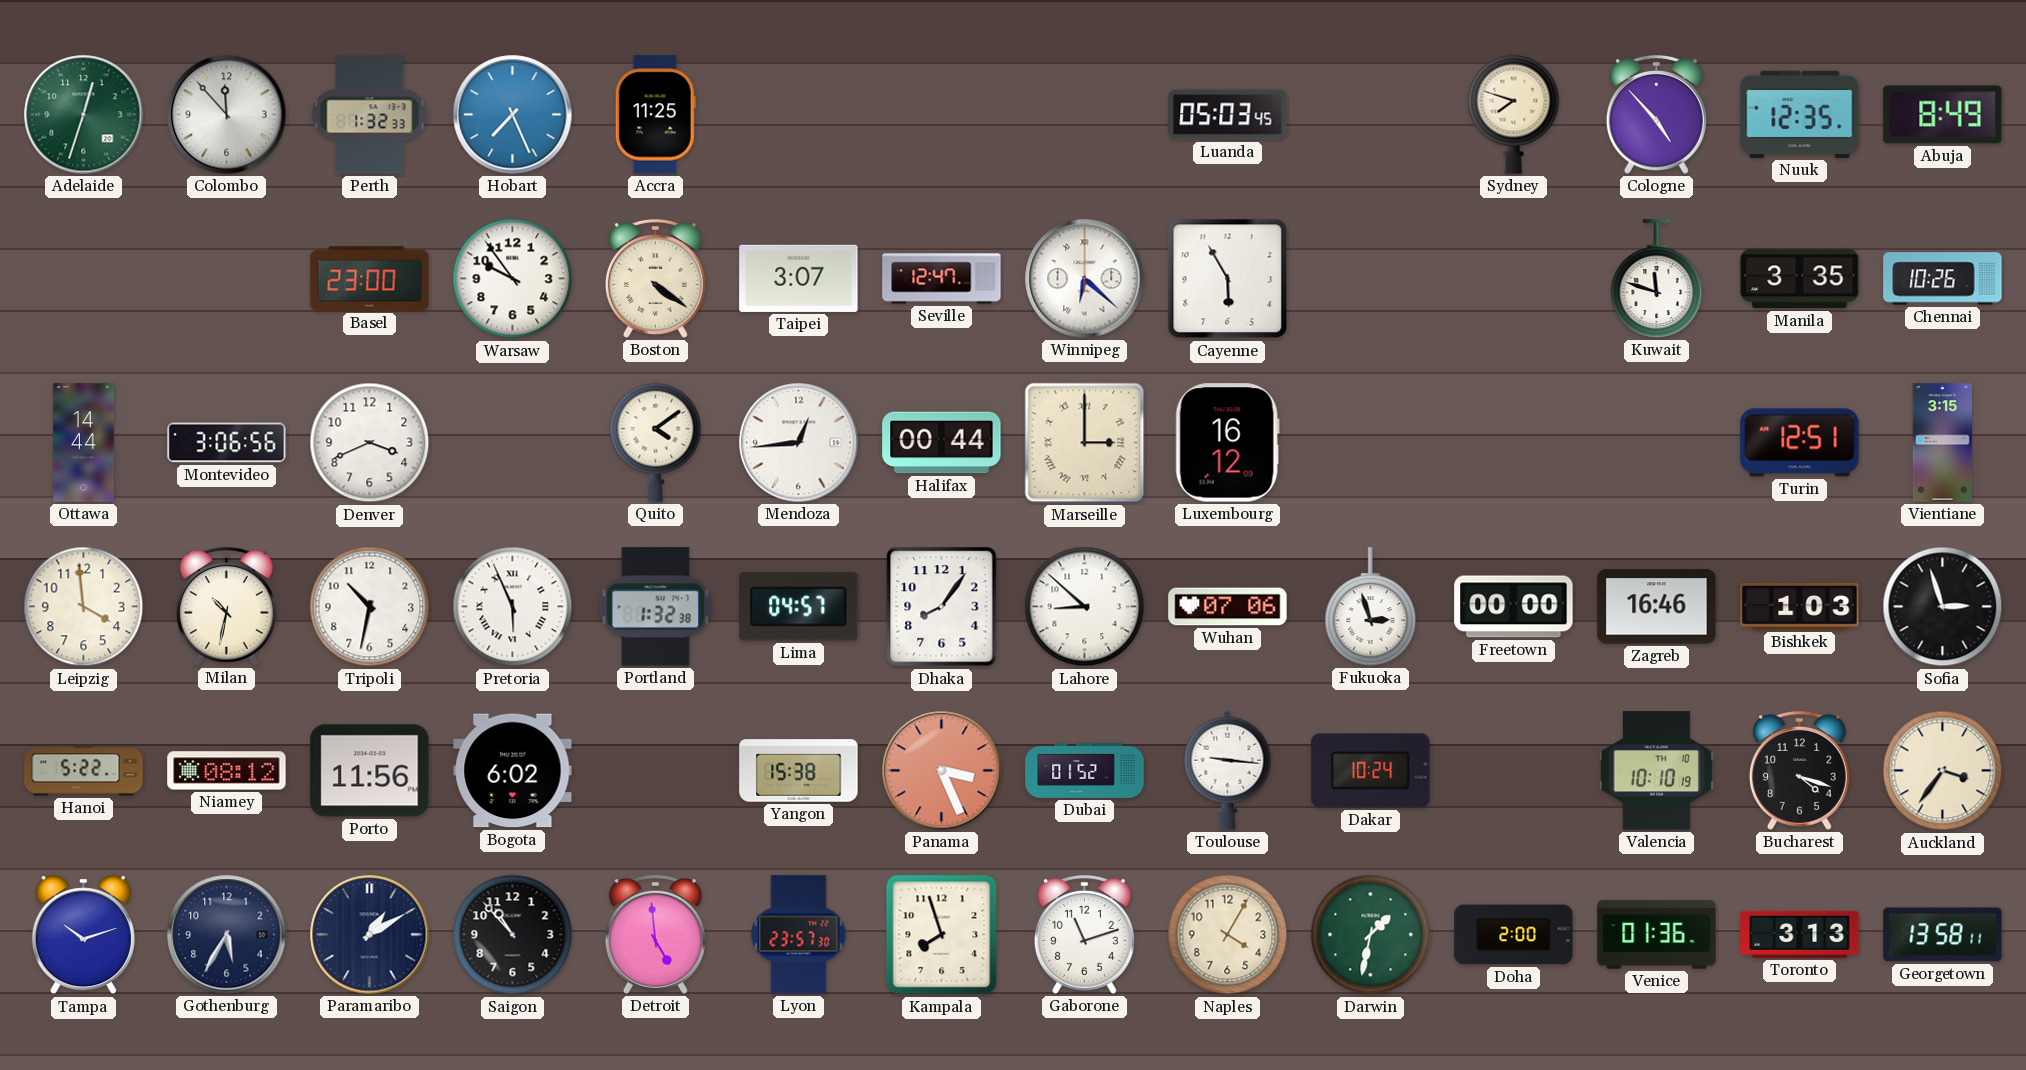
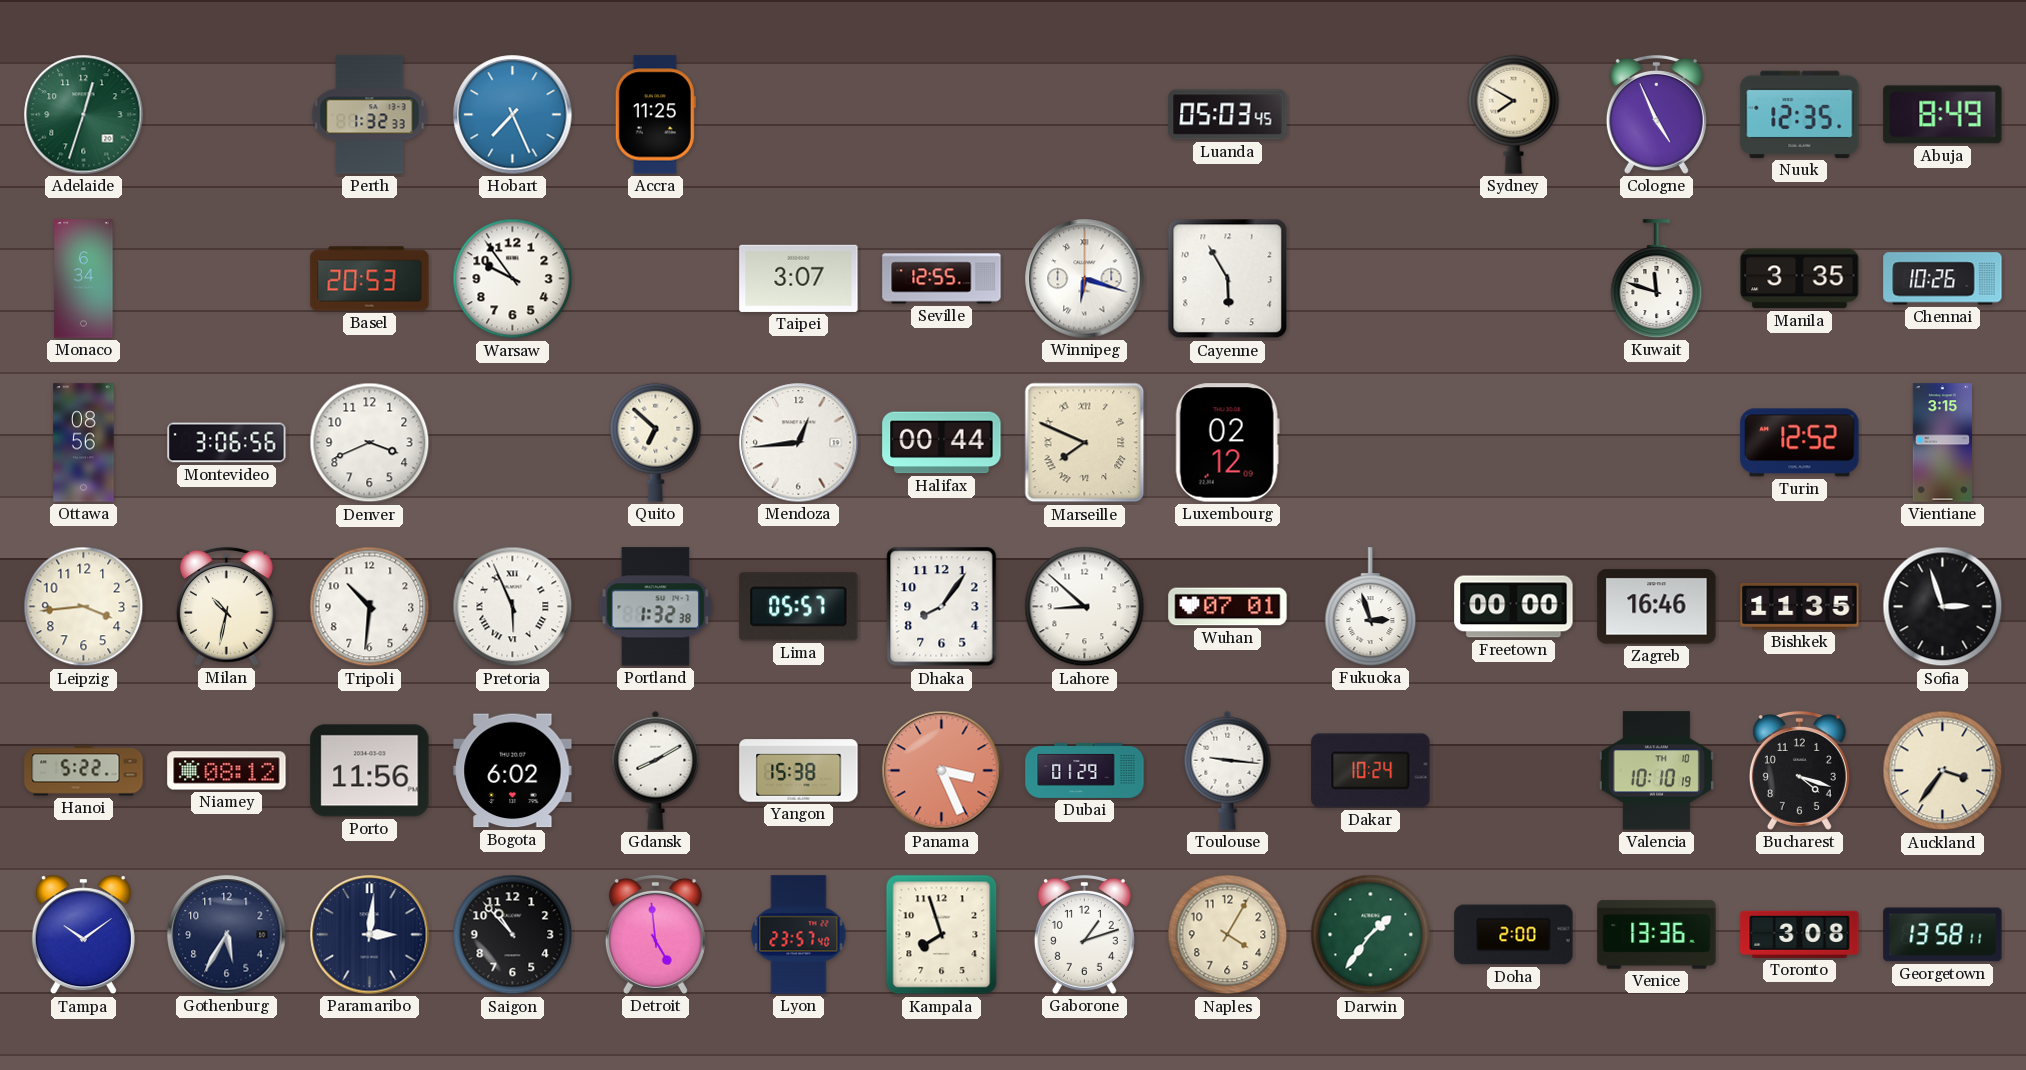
Colombo: 11:53 -> none
Sydney: 7:48 -> 7:50
Cologne: 4:53 -> 4:56
Monaco: none -> 6:34
Basel: 23:00 -> 20:53
Boston: 4:21 -> none
Seville: 12:47 -> 12:55
Winnipeg: 6:22 -> 6:18
Ottawa: 14:44 -> 08:56
Quito: 4:09 -> 6:52
Marseille: 3:00 -> 7:49
Luxembourg: 16:12 -> 02:12
Turin: 12:51 -> 12:52
Leipzig: 3:59 -> 3:44
Tripoli: 10:32 -> 10:31
Lima: 04:57 -> 05:57
Wuhan: 07:06 -> 07:01
Bishkek: 1:03 -> 11:35
Gdansk: none -> 8:10
Dubai: 01:52 -> 01:29
Tampa: 10:12 -> 10:09
Paramaribo: 1:10 -> 3:01
Lyon: 23:57:30 -> 23:57:40
Gaborone: 11:12 -> 1:12
Darwin: 1:32 -> 1:36
Venice: 01:36 -> 13:36
Toronto: 3:13 -> 3:08
